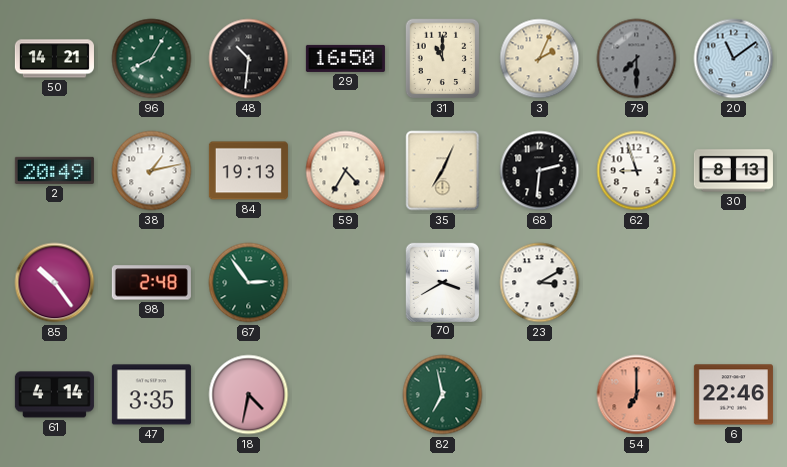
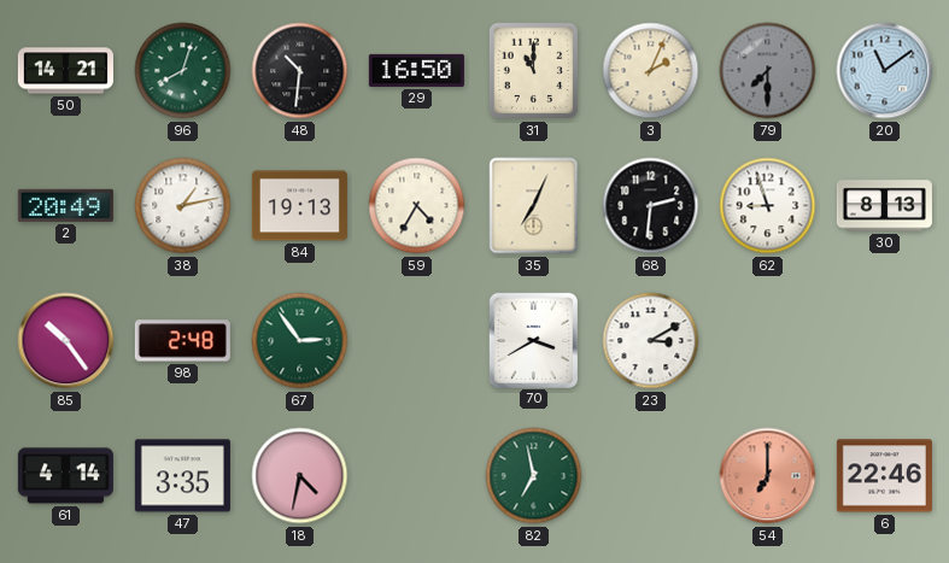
96: 8:05 -> 8:03
